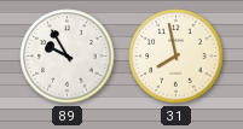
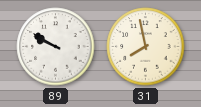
89: 9:55 -> 9:50
